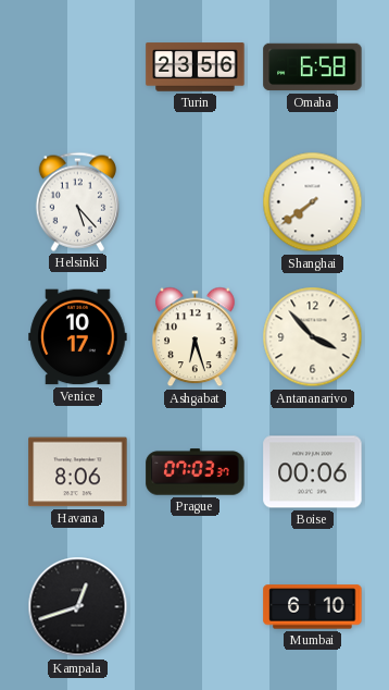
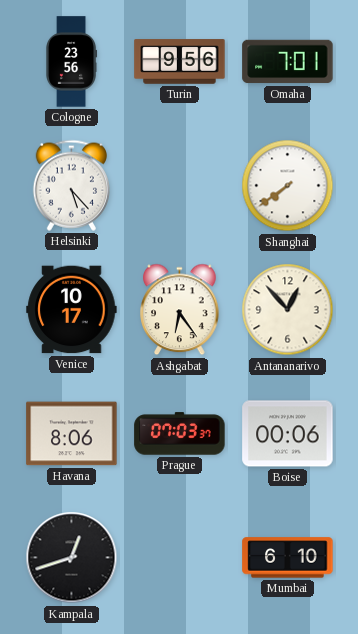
Cologne: none -> 23:56
Turin: 23:56 -> 9:56
Omaha: 6:58 -> 7:01
Ashgabat: 6:27 -> 6:24
Antananarivo: 3:53 -> 12:53
